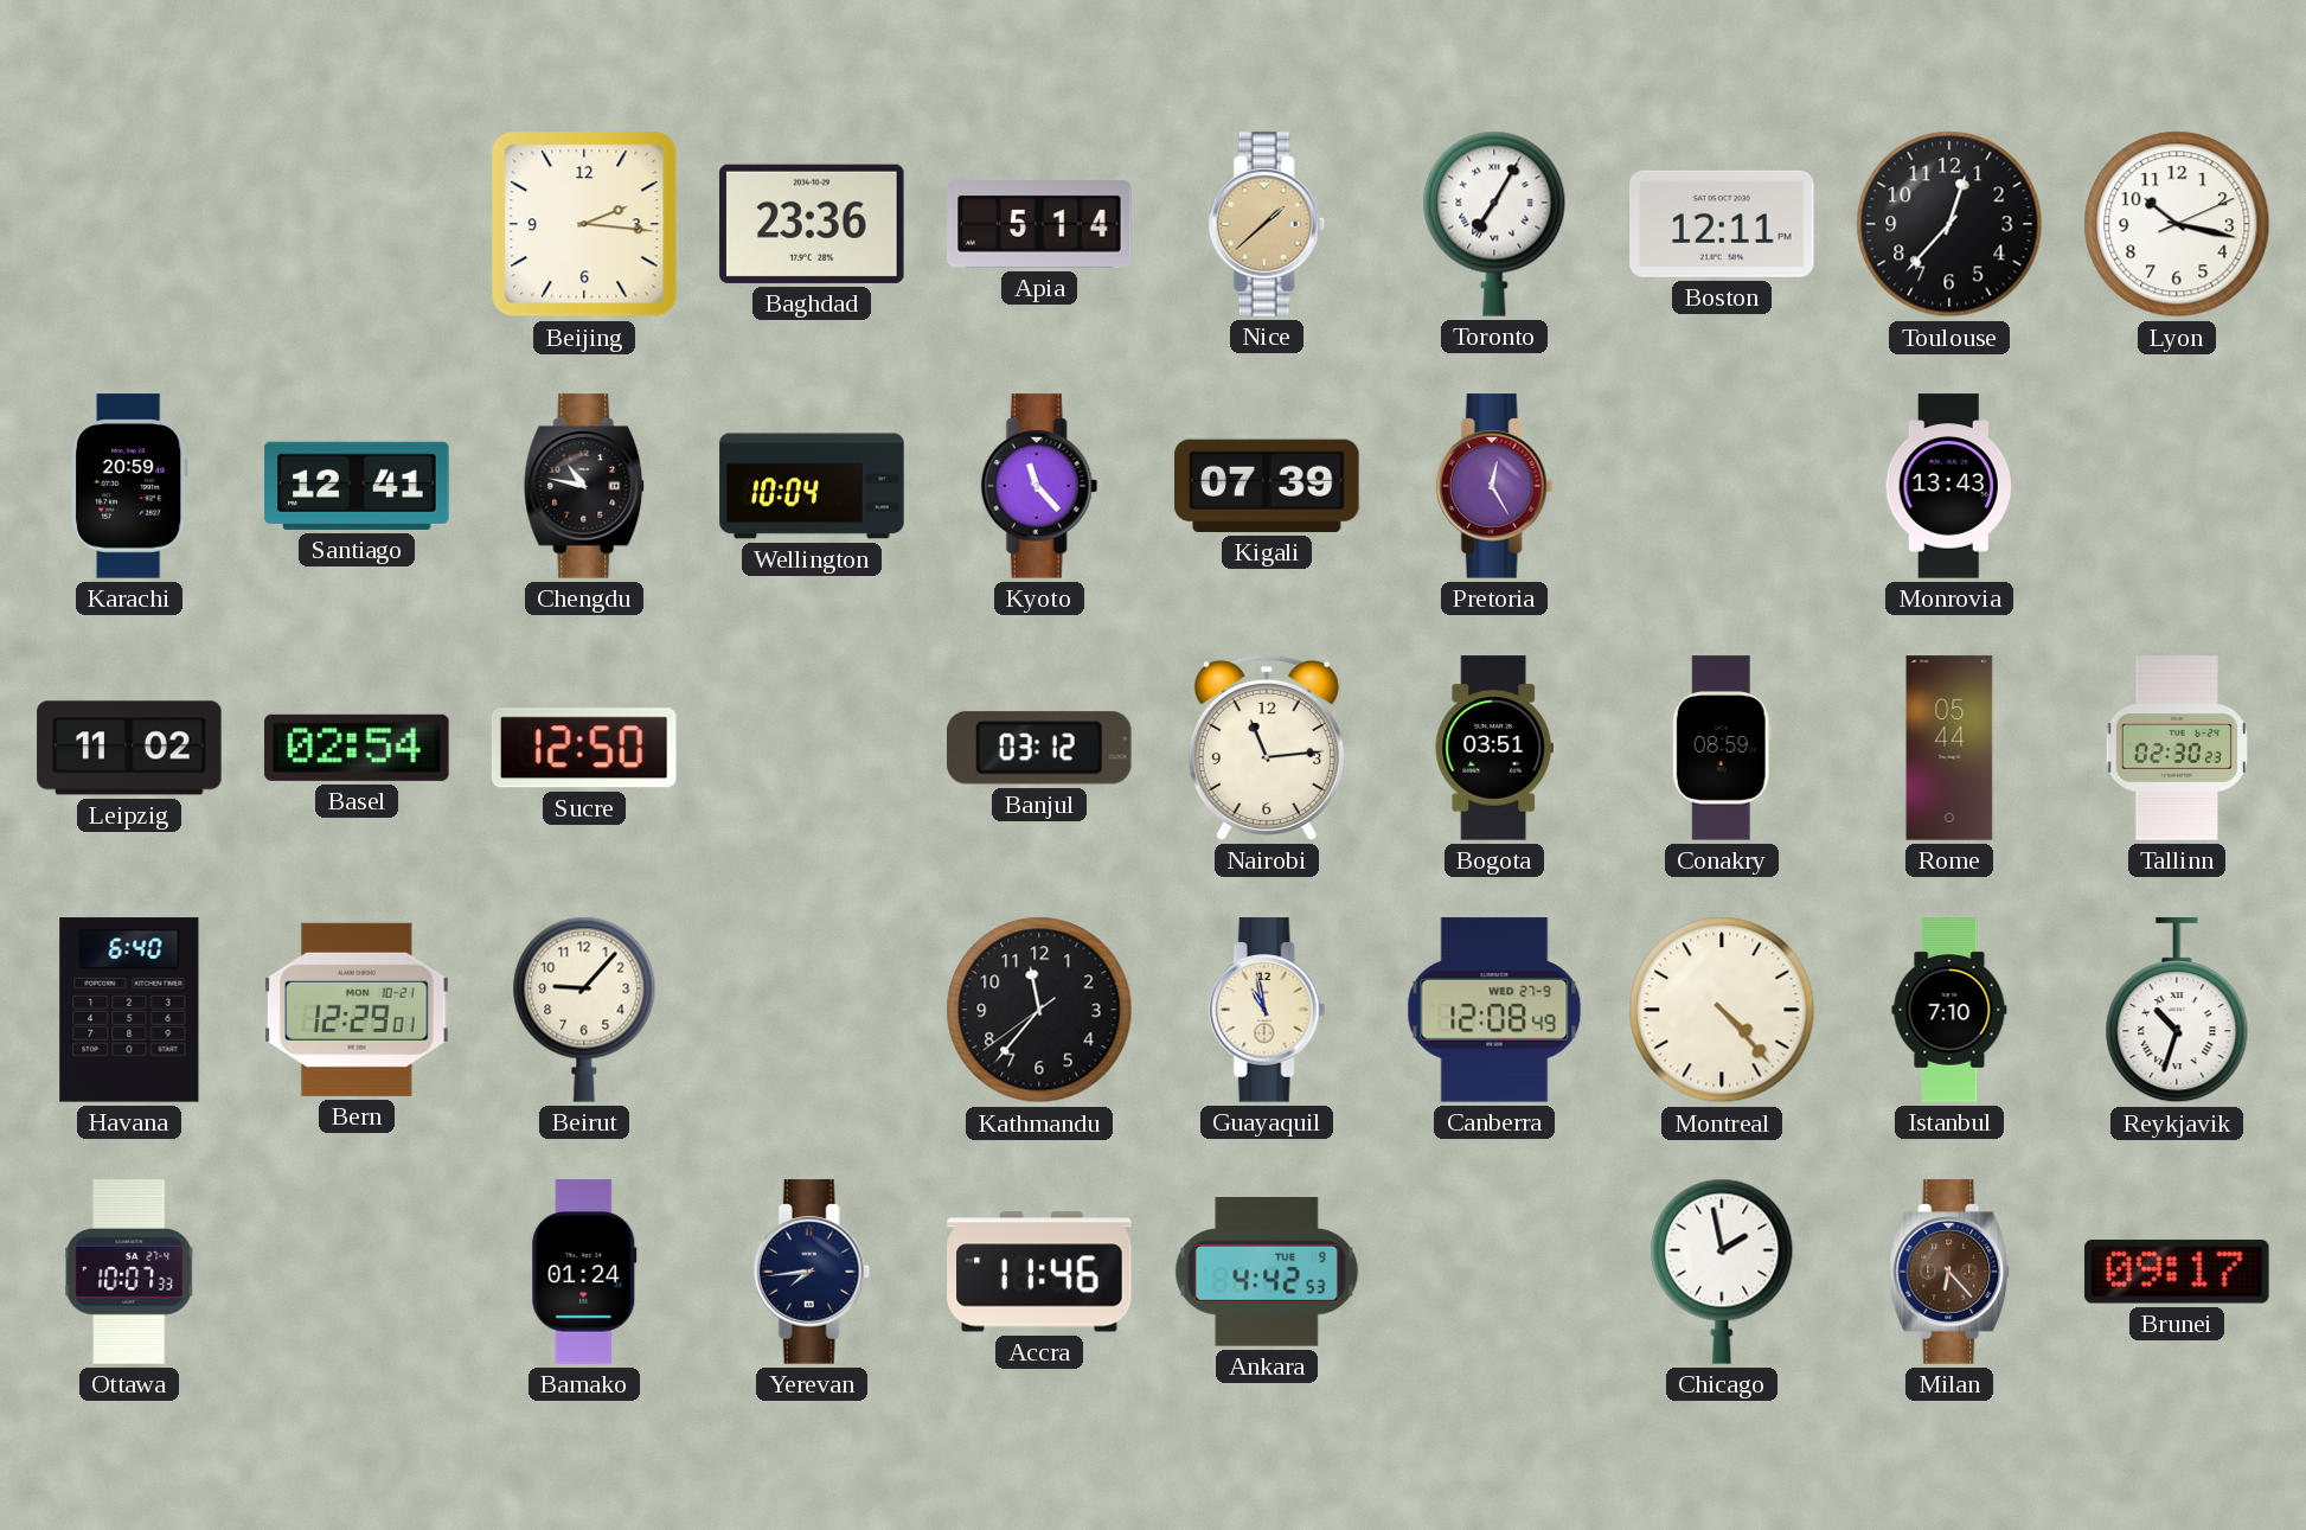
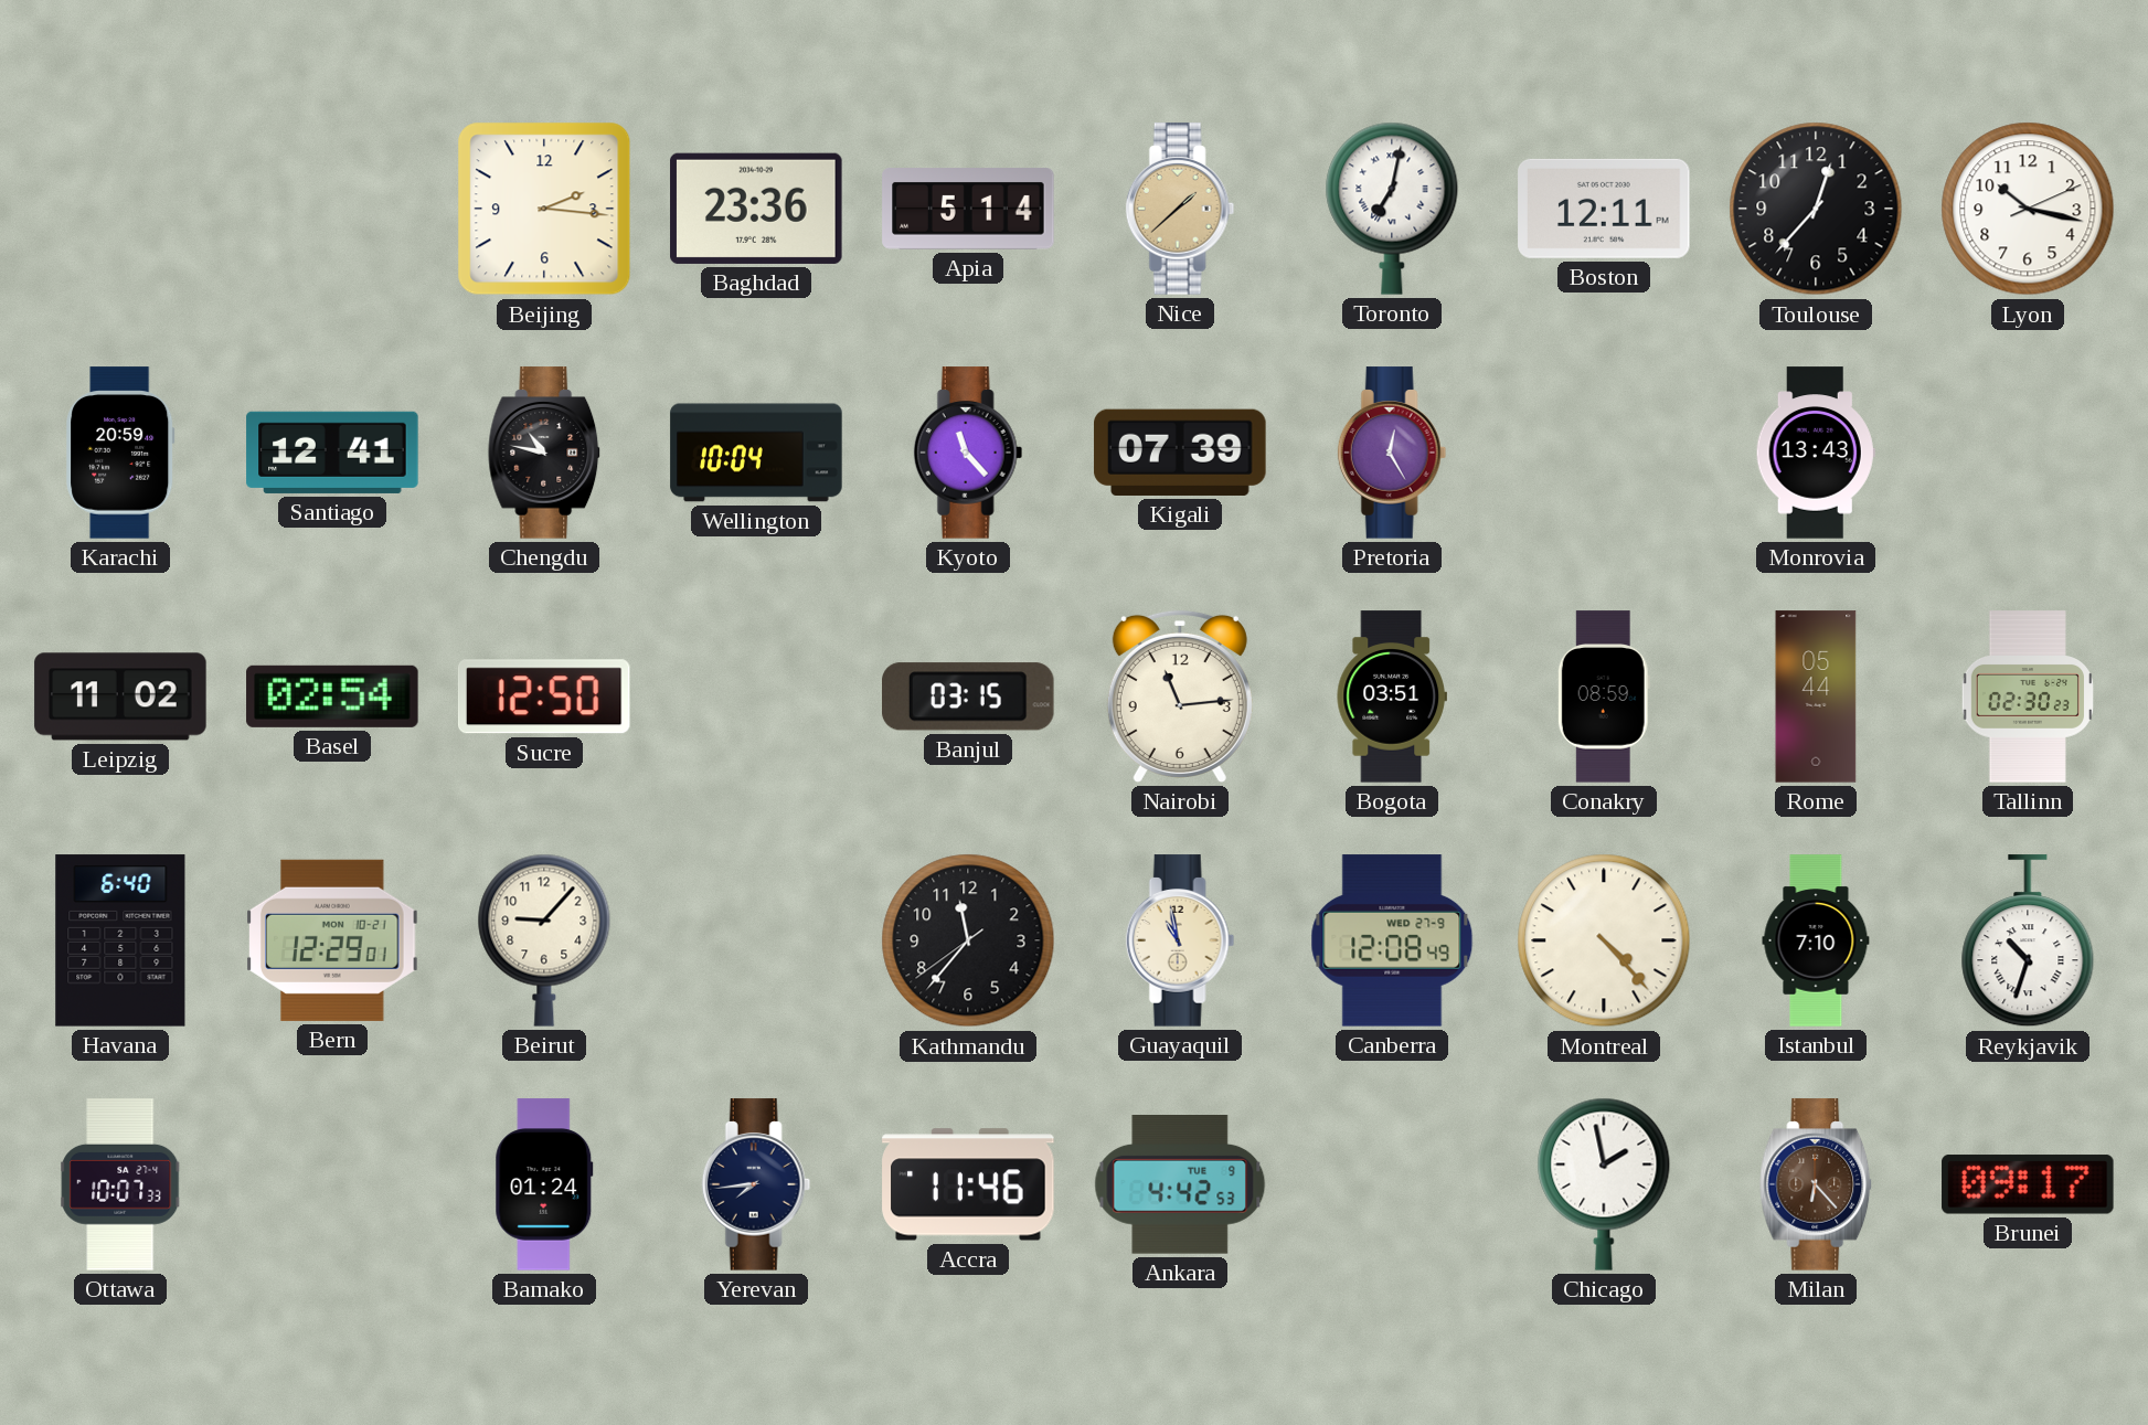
Toronto: 7:05 -> 7:02
Banjul: 03:12 -> 03:15
